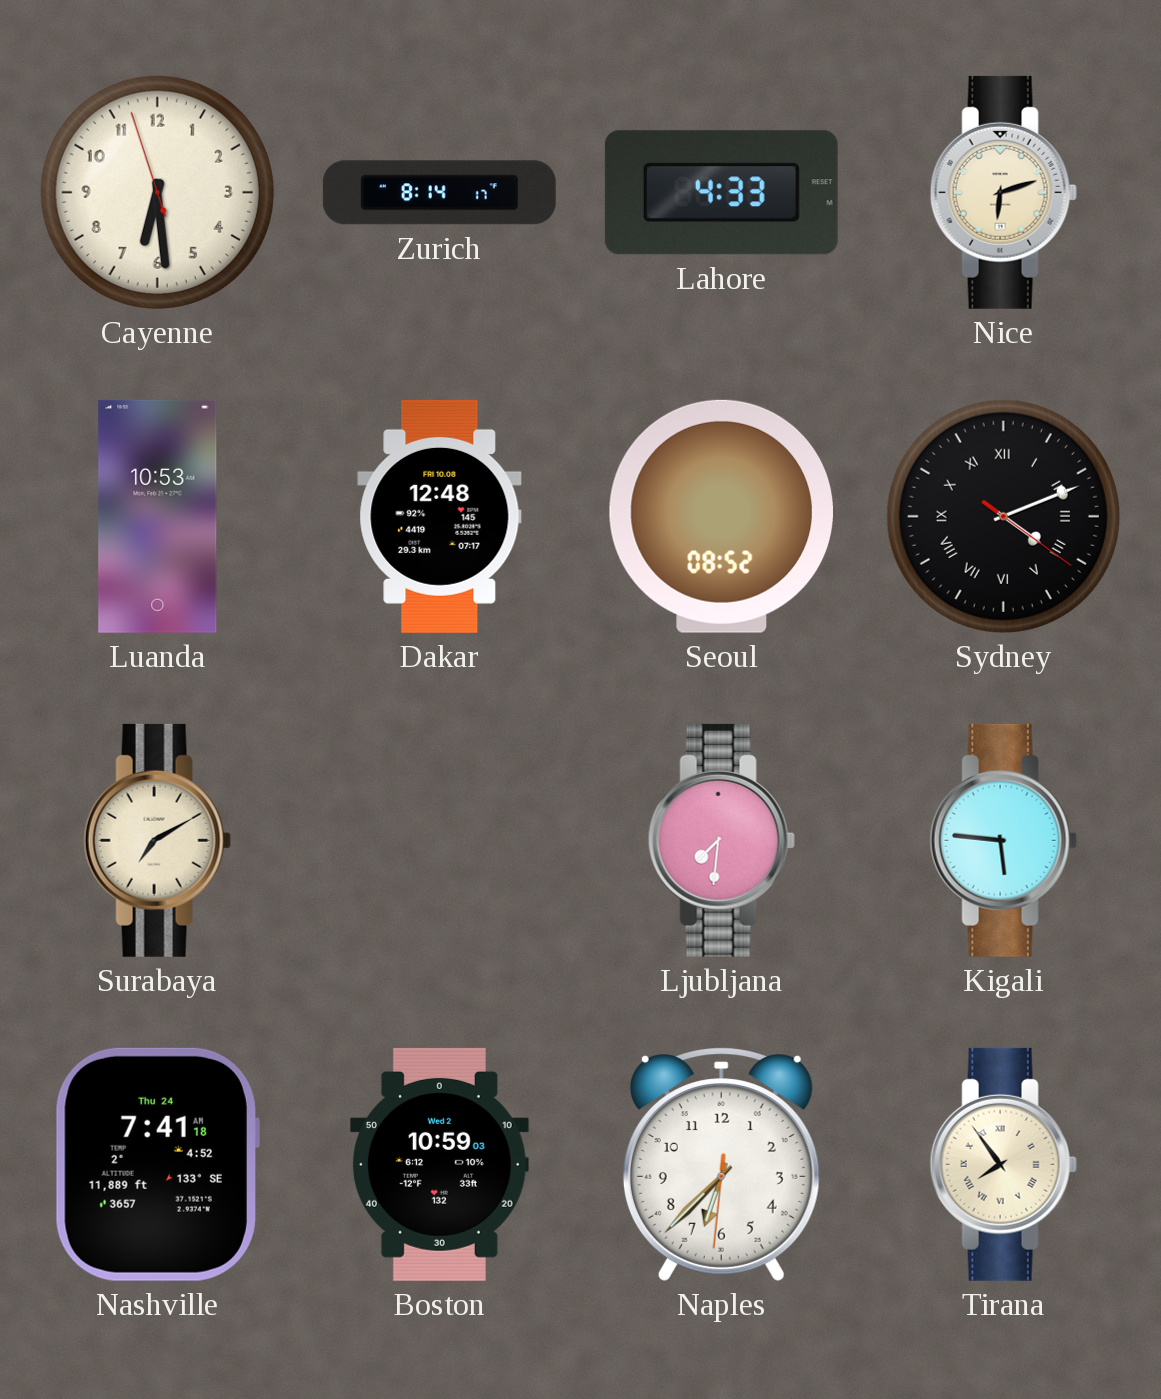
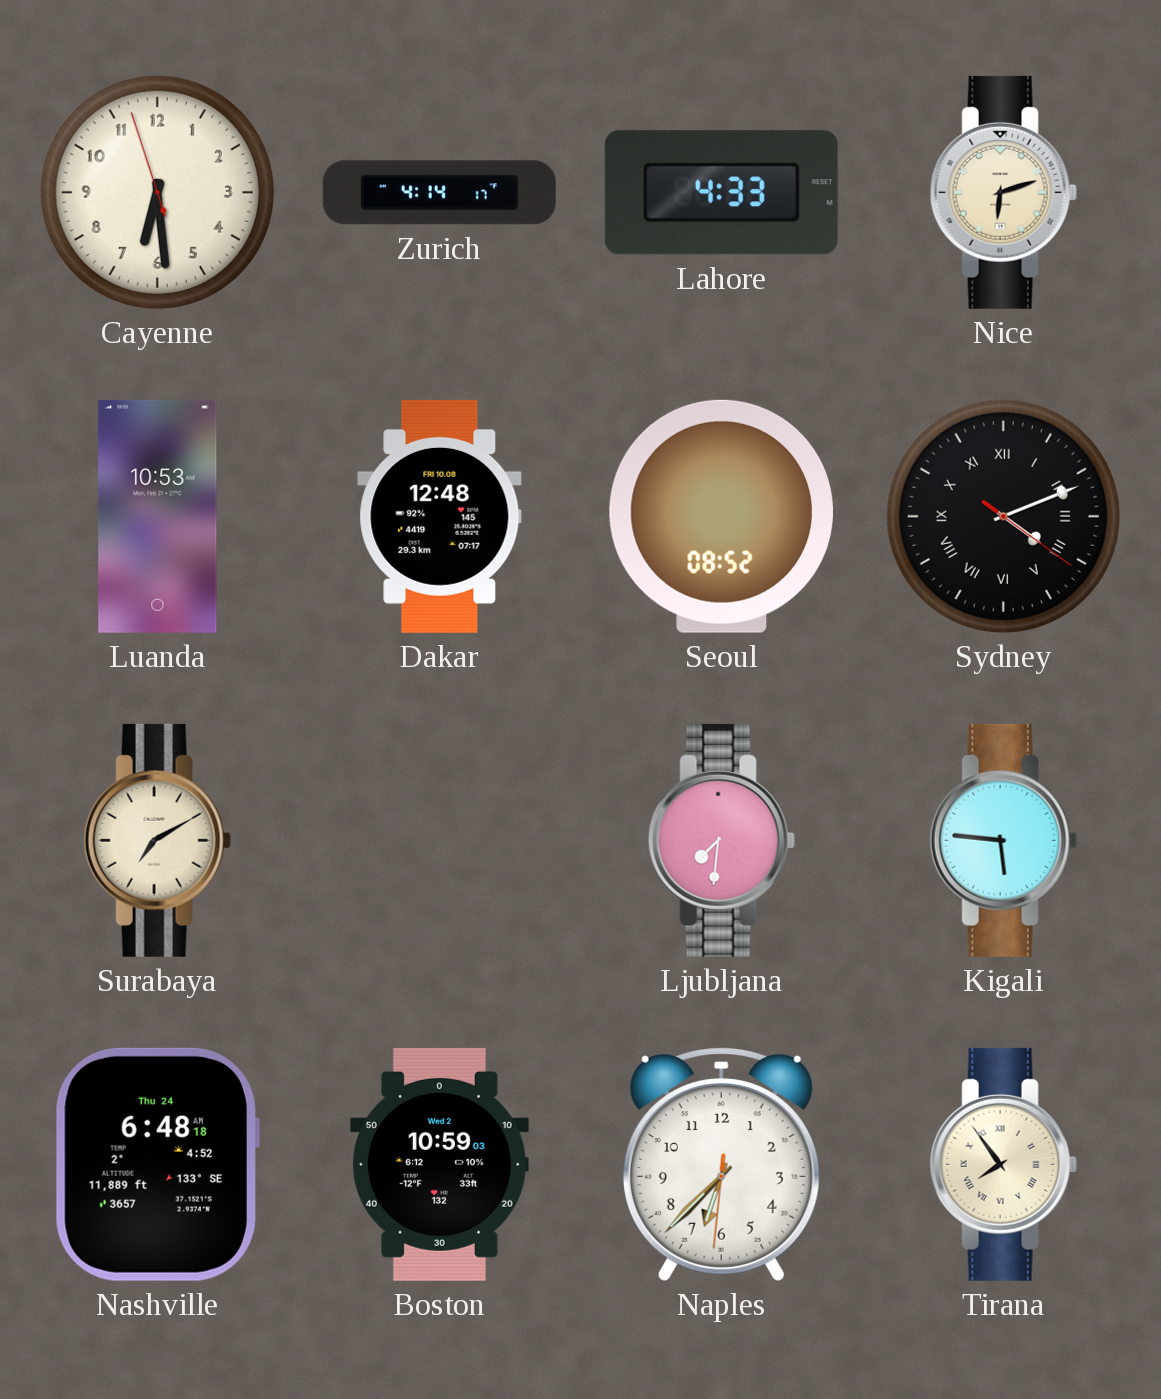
Zurich: 8:14 -> 4:14
Nashville: 7:41 -> 6:48
